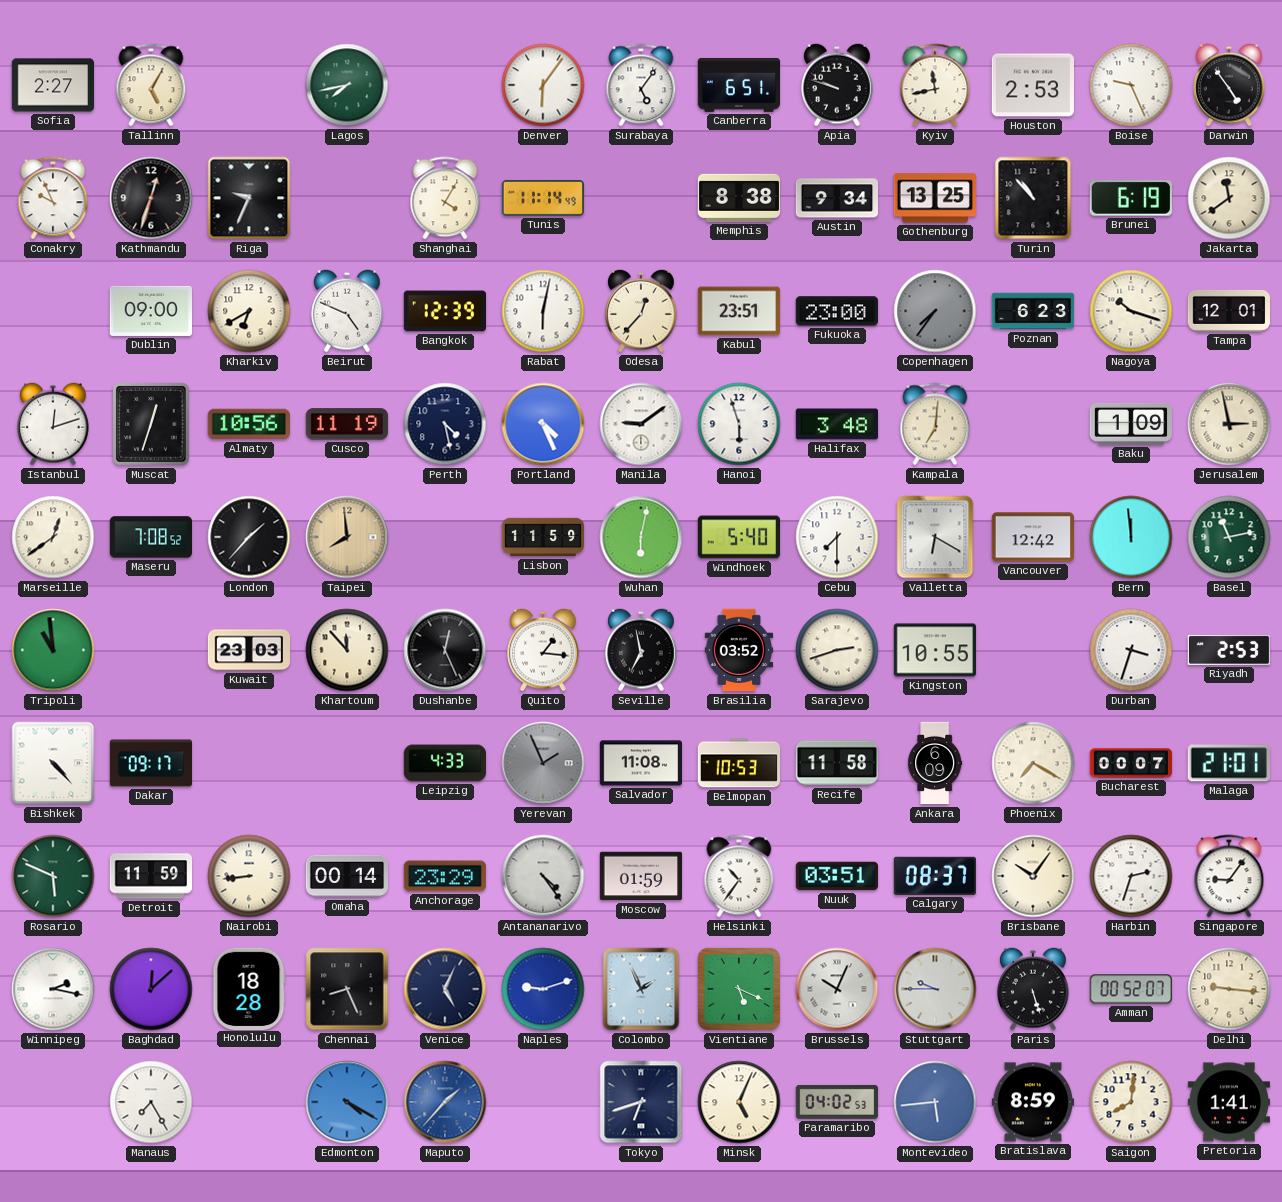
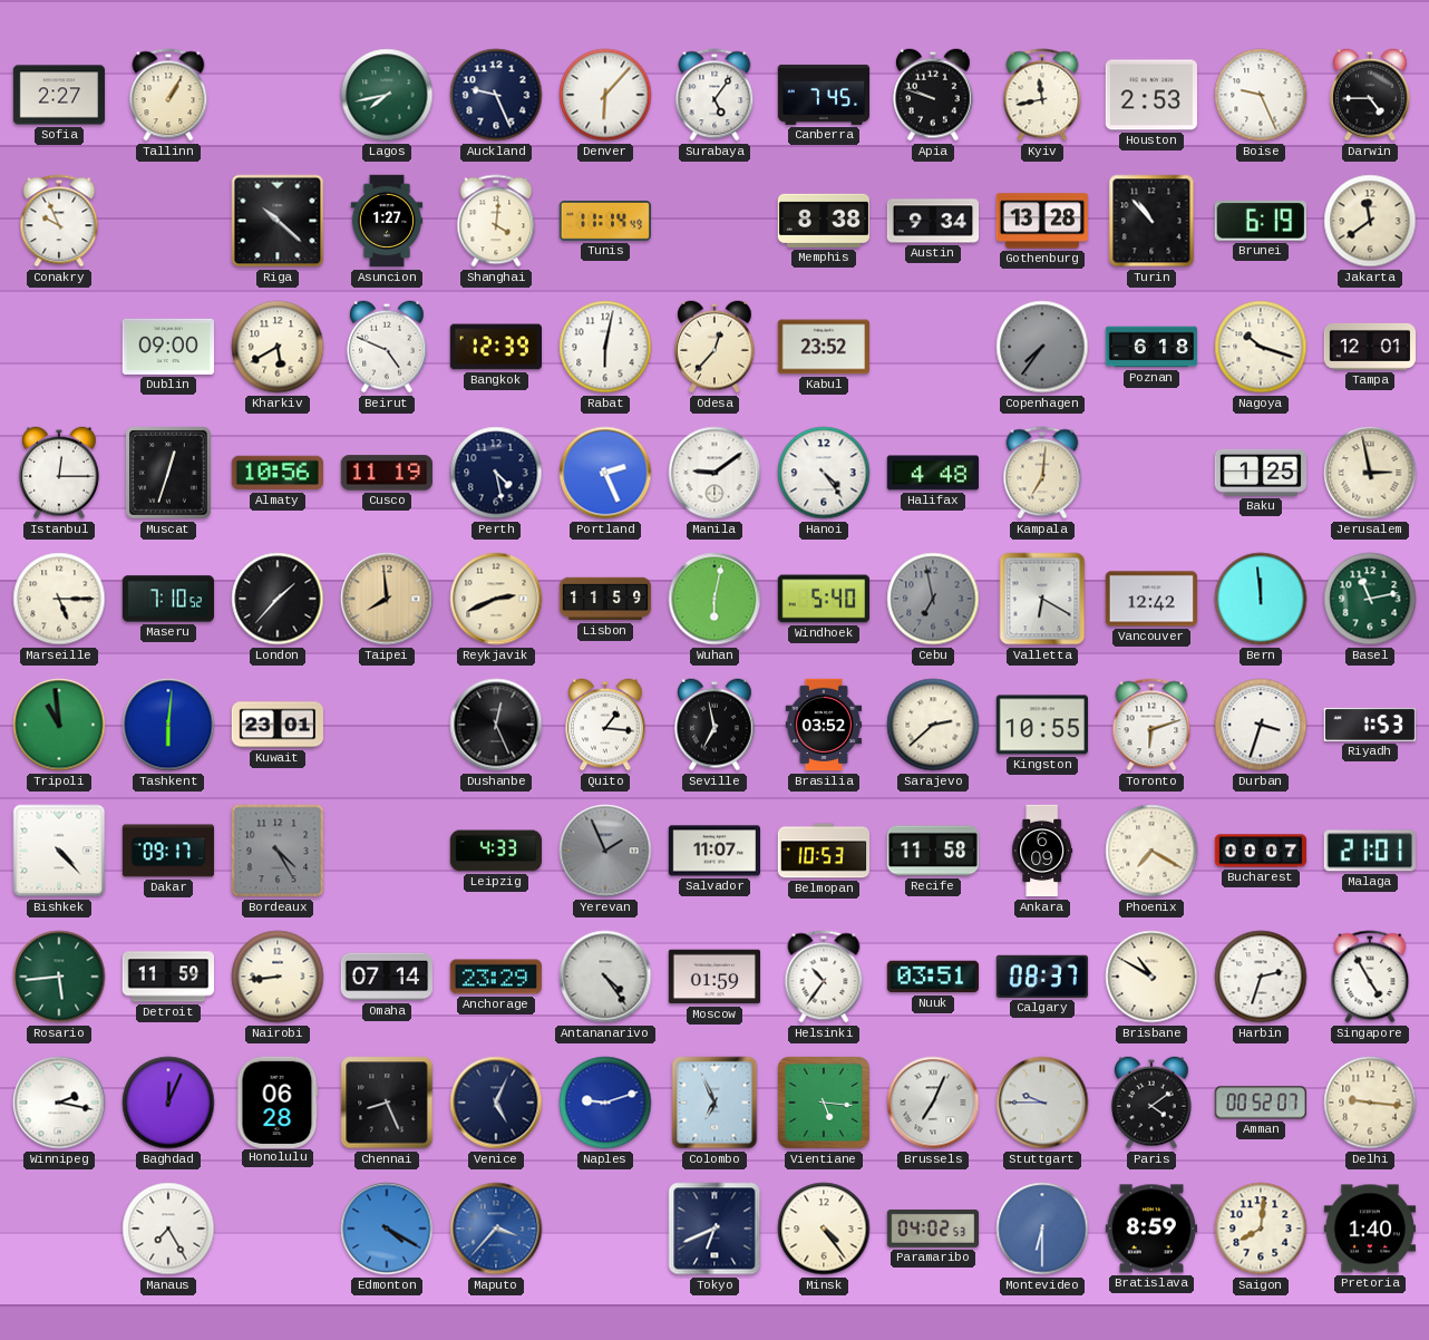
Tallinn: 5:05 -> 1:05
Auckland: none -> 9:26
Denver: 6:06 -> 6:07
Canberra: 6:51 -> 7:45
Darwin: 4:54 -> 4:45
Kathmandu: 12:33 -> none
Riga: 9:34 -> 10:22
Asuncion: none -> 1:27
Shanghai: 4:05 -> 4:01
Gothenburg: 13:25 -> 13:28
Kharkiv: 6:40 -> 5:40
Kabul: 23:51 -> 23:52
Fukuoka: 23:00 -> none
Poznan: 6:23 -> 6:18
Istanbul: 12:12 -> 12:15
Portland: 4:26 -> 2:26
Hanoi: 5:57 -> 4:24
Halifax: 3:48 -> 4:48
Baku: 1:09 -> 1:25
Marseille: 12:39 -> 5:15
Maseru: 7:08 -> 7:10
Reykjavik: none -> 2:41
Cebu: 7:30 -> 6:58
Cebu dial: white -> grey
Tashkent: none -> 6:01
Kuwait: 23:03 -> 23:01
Khartoum: 11:53 -> none
Sarajevo: 2:42 -> 2:38
Toronto: none -> 6:12
Riyadh: 2:53 -> 1:53
Bordeaux: none -> 4:25
Salvador: 11:08 -> 11:07
Rosario: 5:49 -> 5:44
Omaha: 00:14 -> 07:14
Brisbane: 10:06 -> 10:50
Singapore: 9:06 -> 4:55
Baghdad: 12:08 -> 12:04
Honolulu: 18:28 -> 06:28
Colombo: 1:56 -> 6:56
Vientiane: 5:19 -> 5:16
Brussels: 10:04 -> 7:04
Paris: 5:27 -> 4:09
Maputo: 1:37 -> 3:37
Tokyo: 6:42 -> 6:41
Minsk: 5:04 -> 4:24
Montevideo: 5:44 -> 6:30
Pretoria: 1:41 -> 1:40
